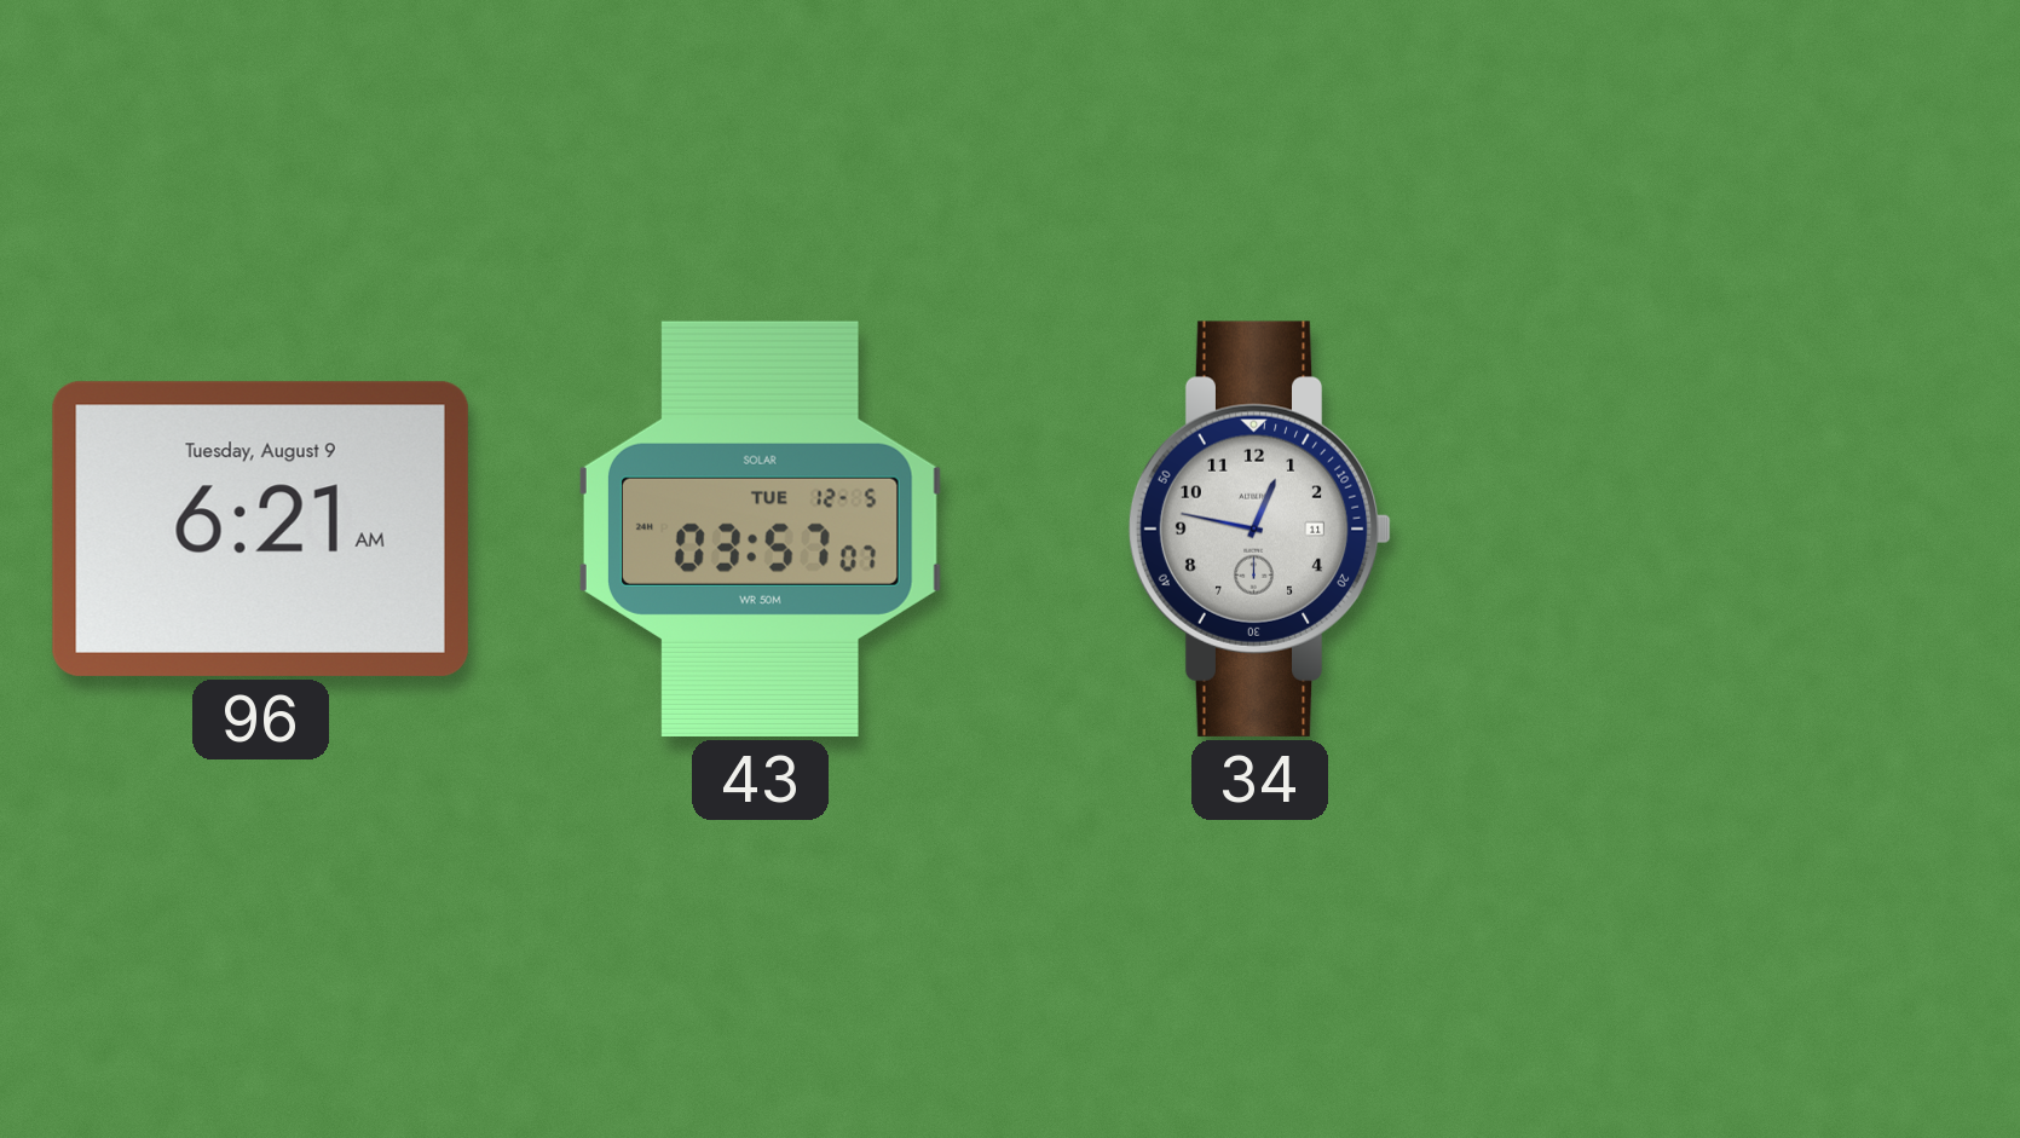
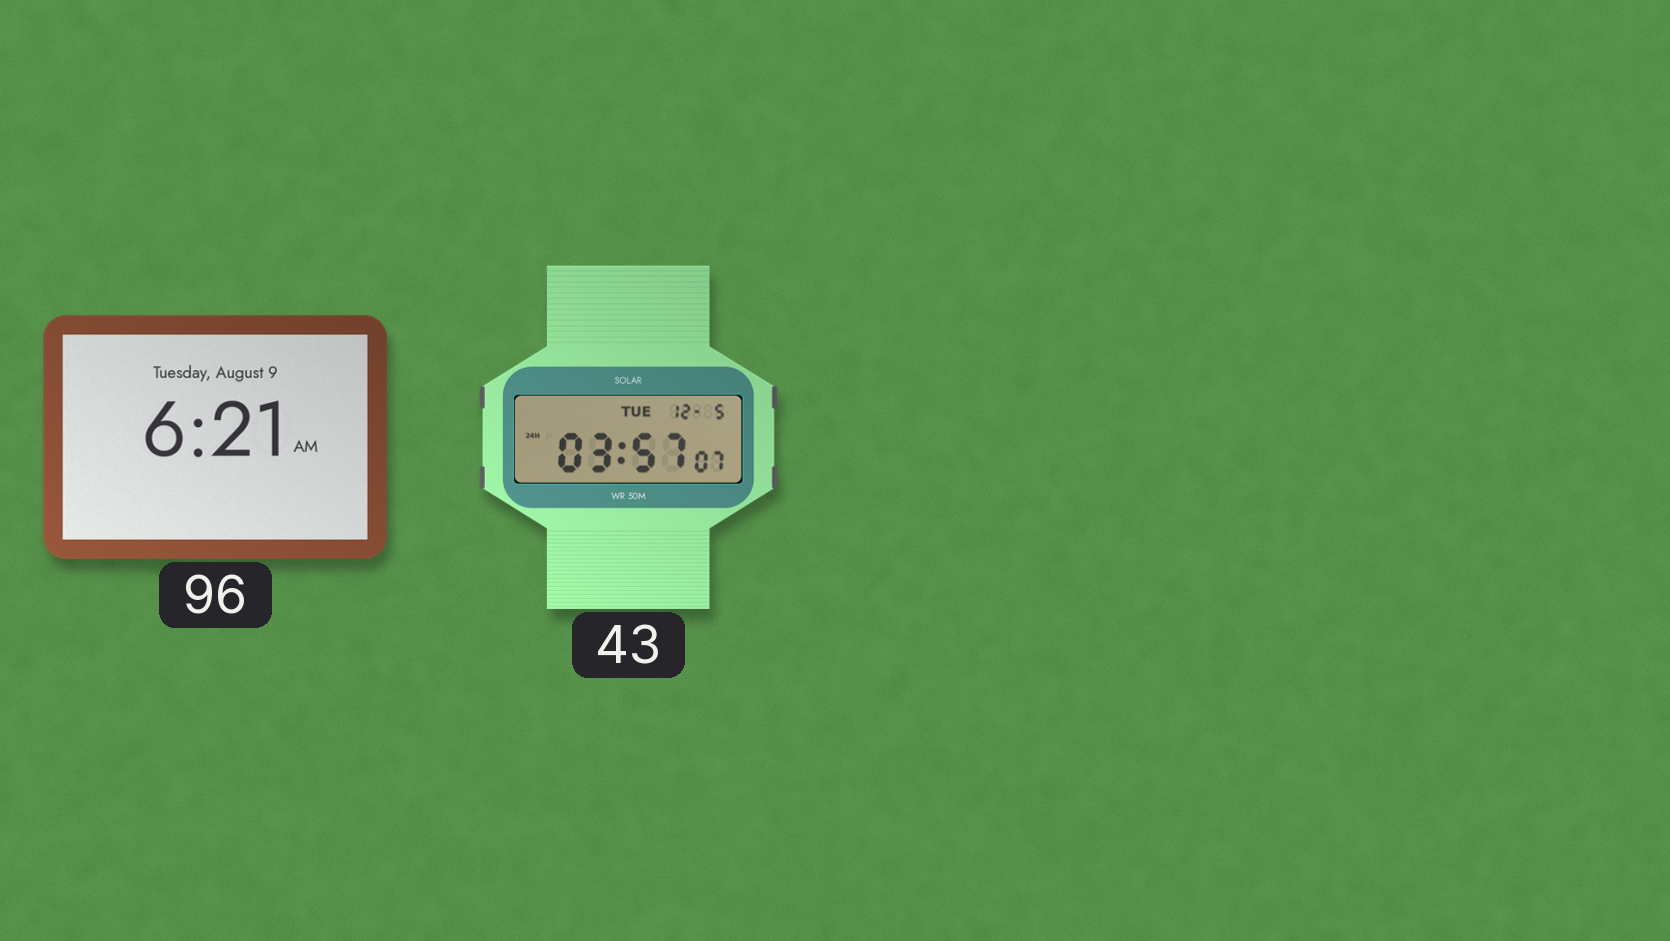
34: 12:47 -> none
